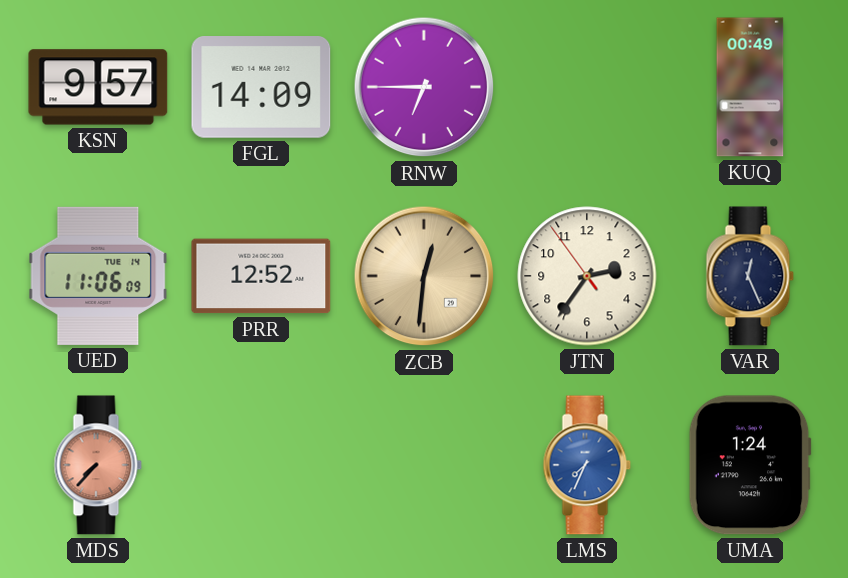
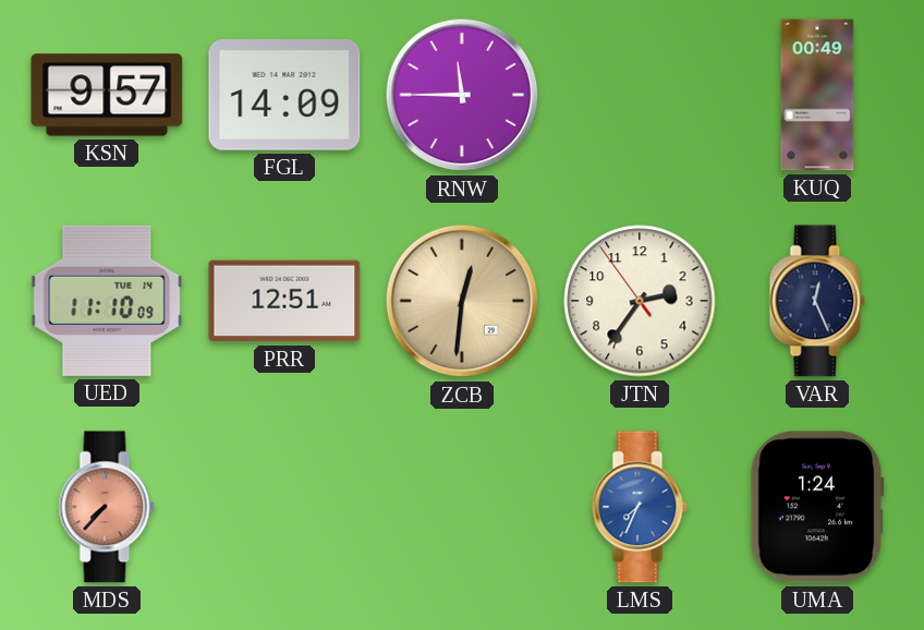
RNW: 6:45 -> 11:45
UED: 11:06 -> 11:10
PRR: 12:52 -> 12:51
